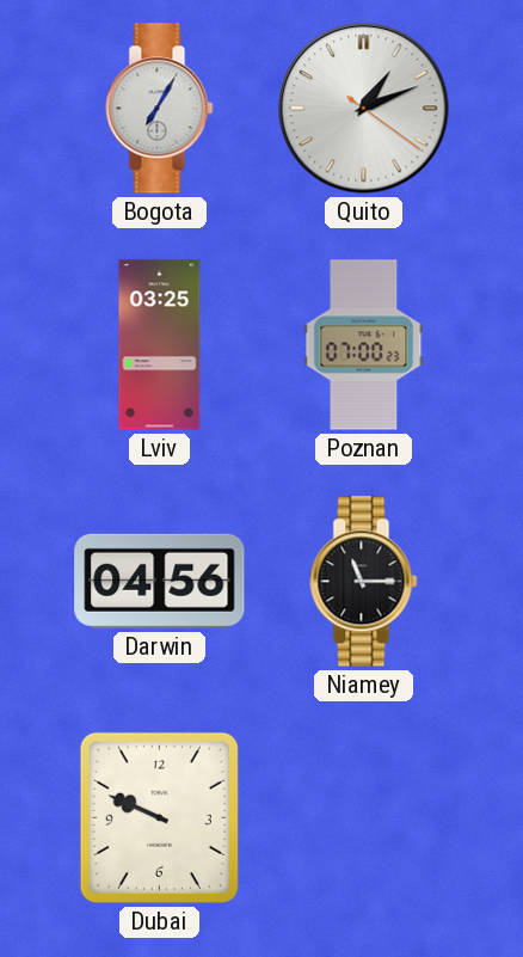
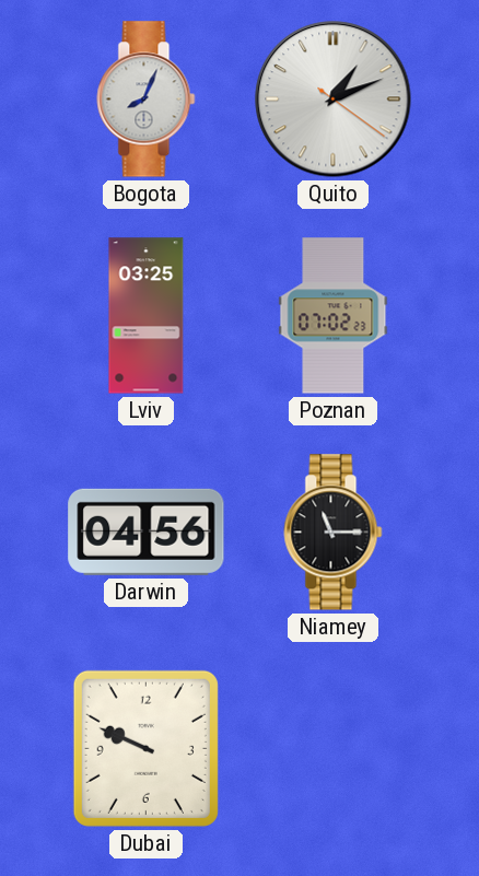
Bogota: 7:05 -> 8:04
Poznan: 07:00 -> 07:02
